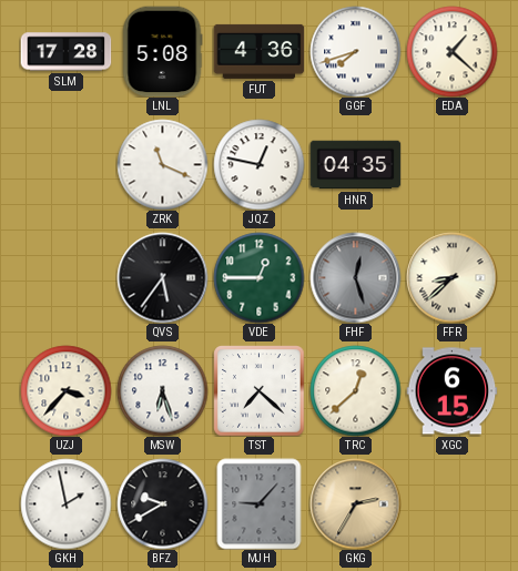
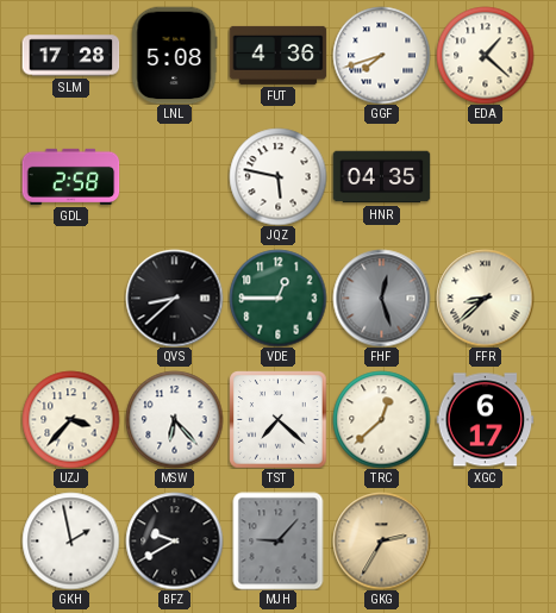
GDL: none -> 2:58
ZRK: 11:19 -> none
JQZ: 12:47 -> 5:47
QVS: 5:36 -> 8:38
MSW: 6:27 -> 6:23
XGC: 6:15 -> 6:17
